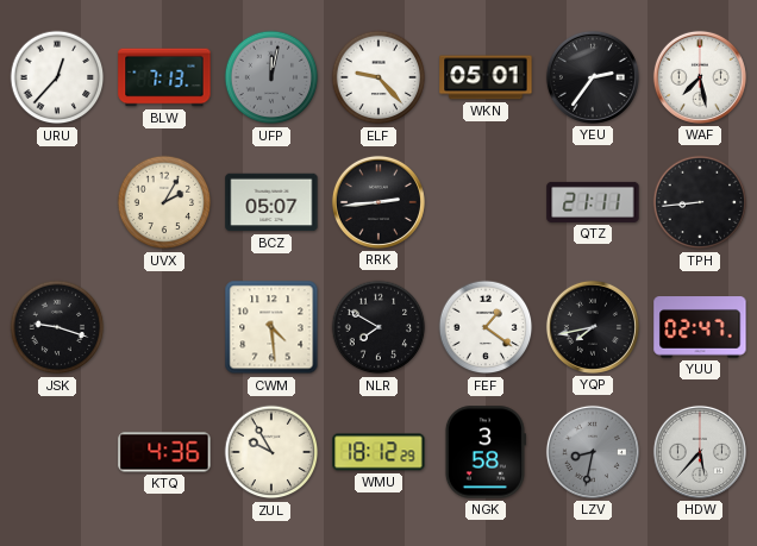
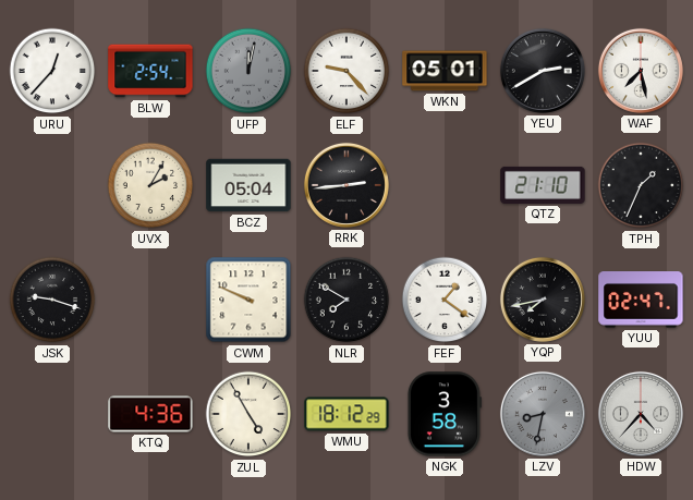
BLW: 7:13 -> 2:54
YEU: 2:36 -> 2:40
BCZ: 05:07 -> 05:04
QTZ: 21:11 -> 21:10
TPH: 8:44 -> 1:34
CWM: 4:29 -> 9:49
ZUL: 9:55 -> 4:55
HDW: 5:37 -> 4:37
